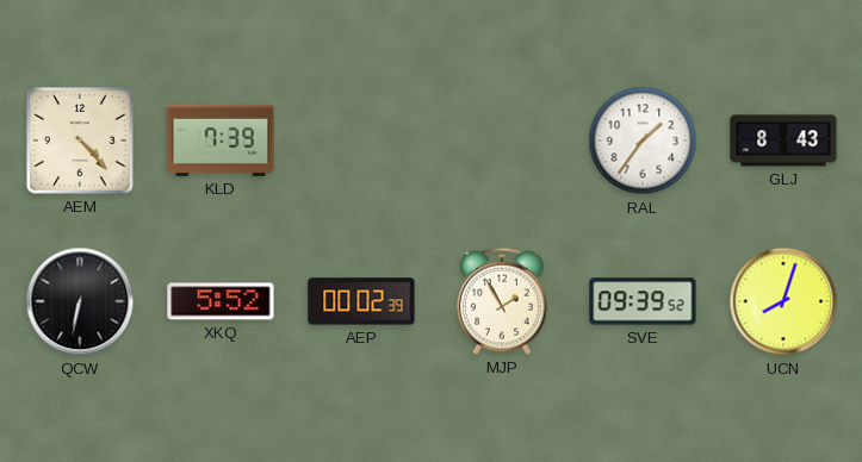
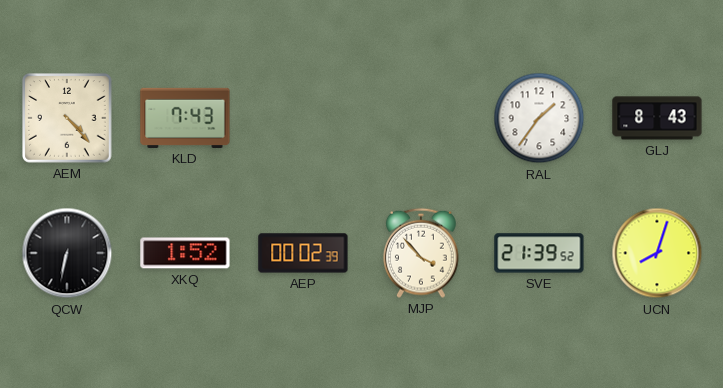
KLD: 7:39 -> 7:43
XKQ: 5:52 -> 1:52
MJP: 1:55 -> 3:53
SVE: 09:39 -> 21:39
